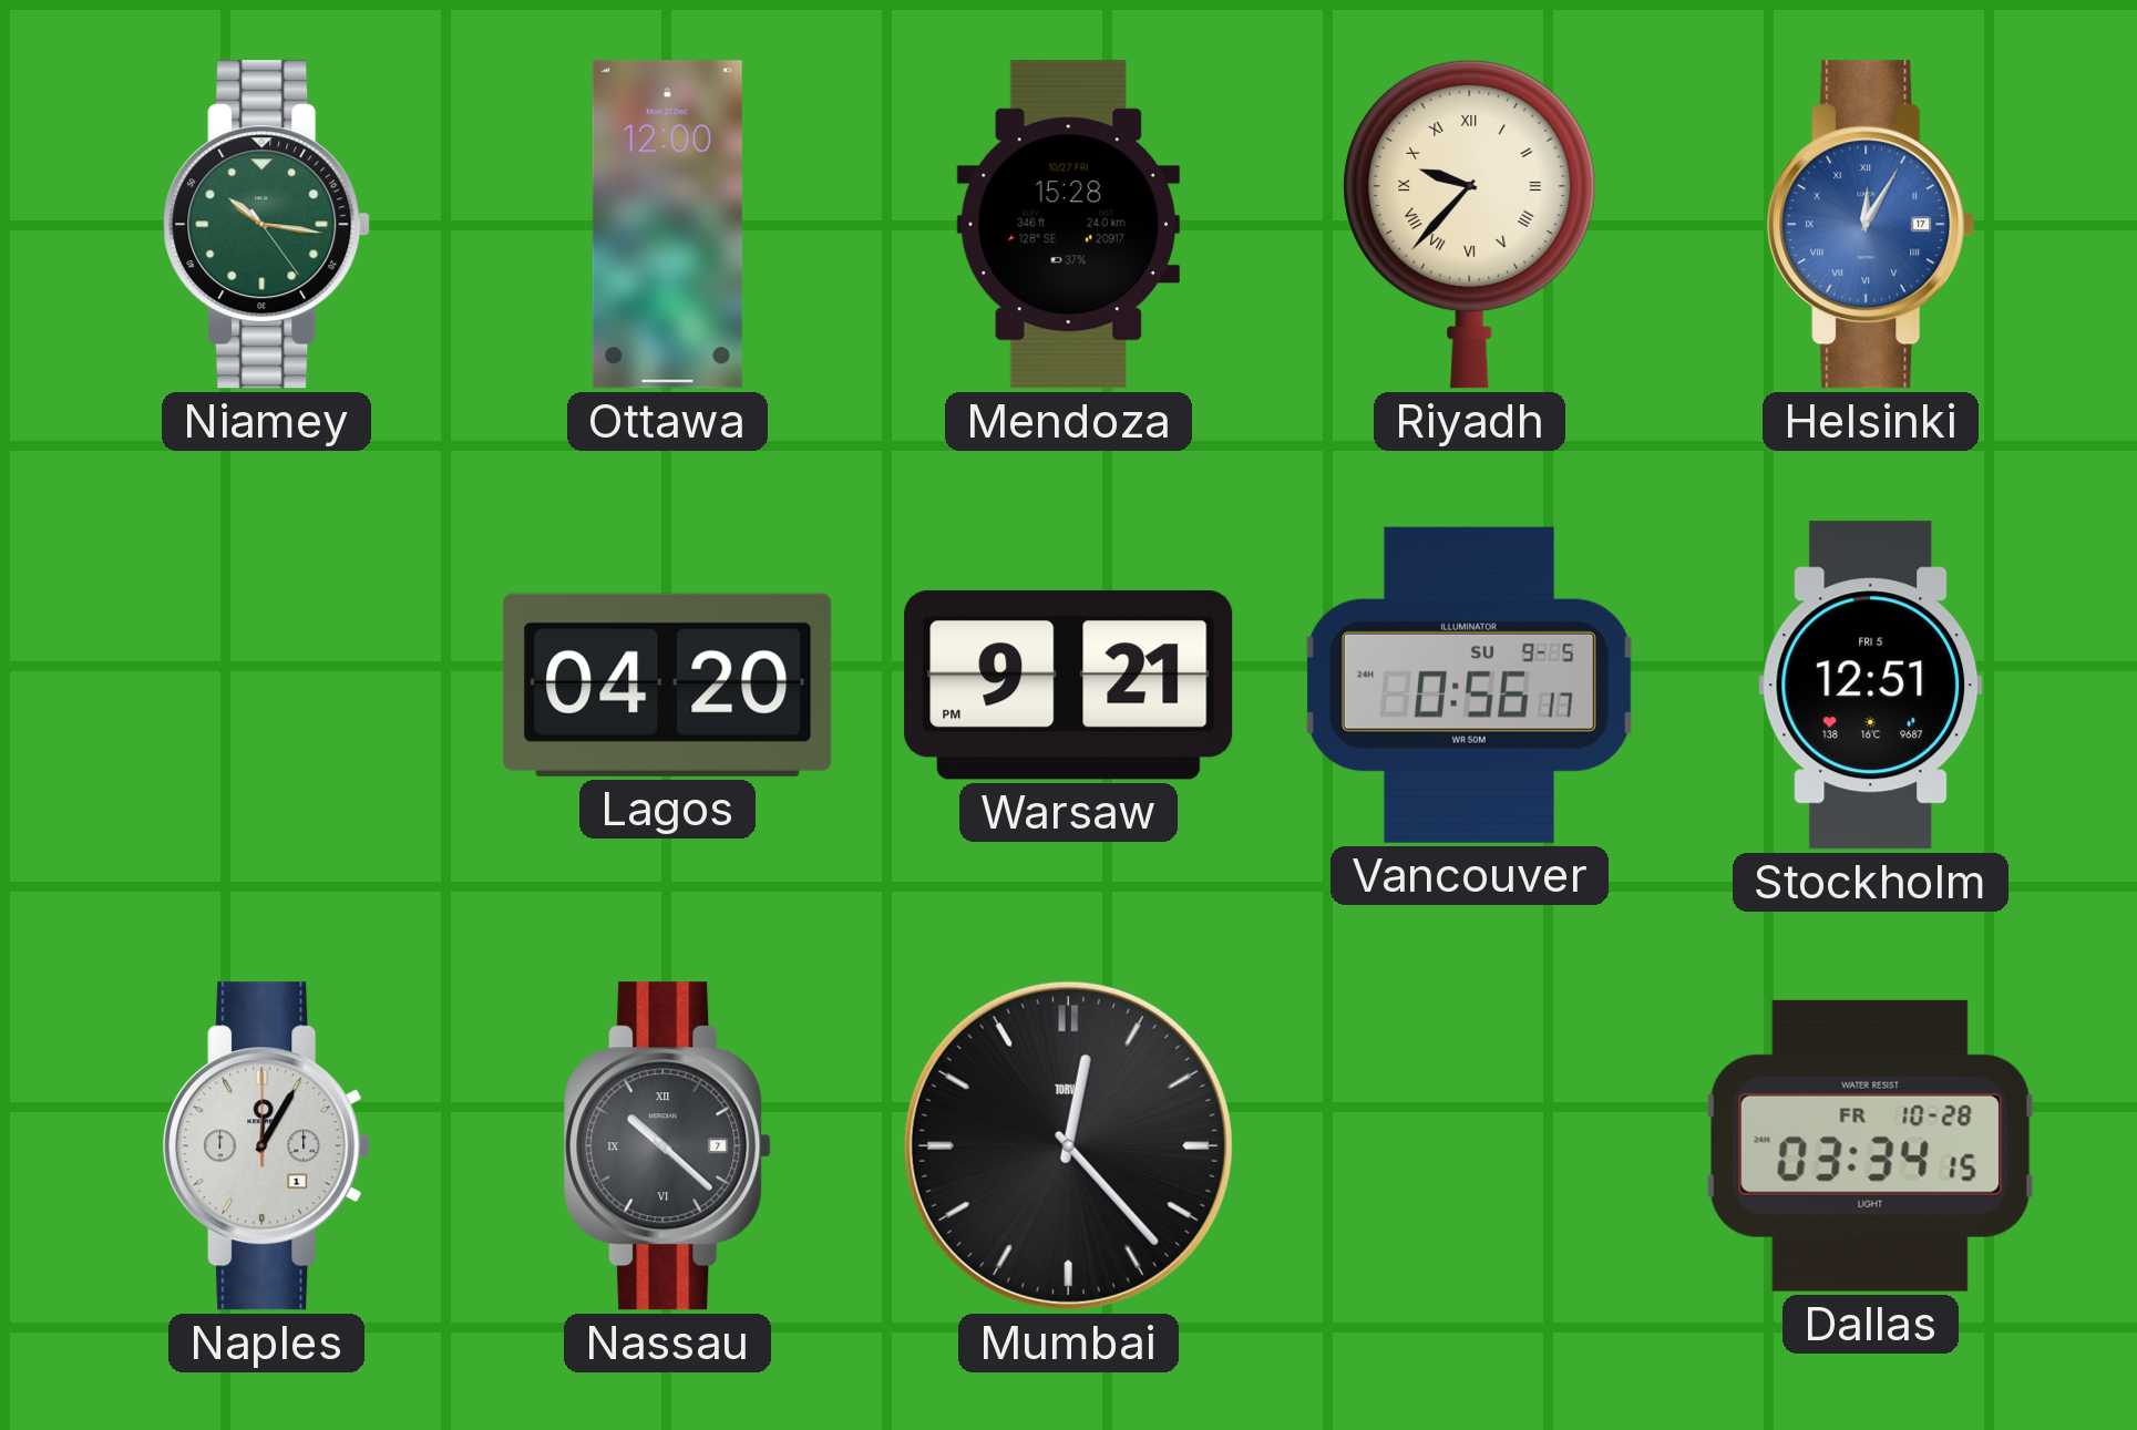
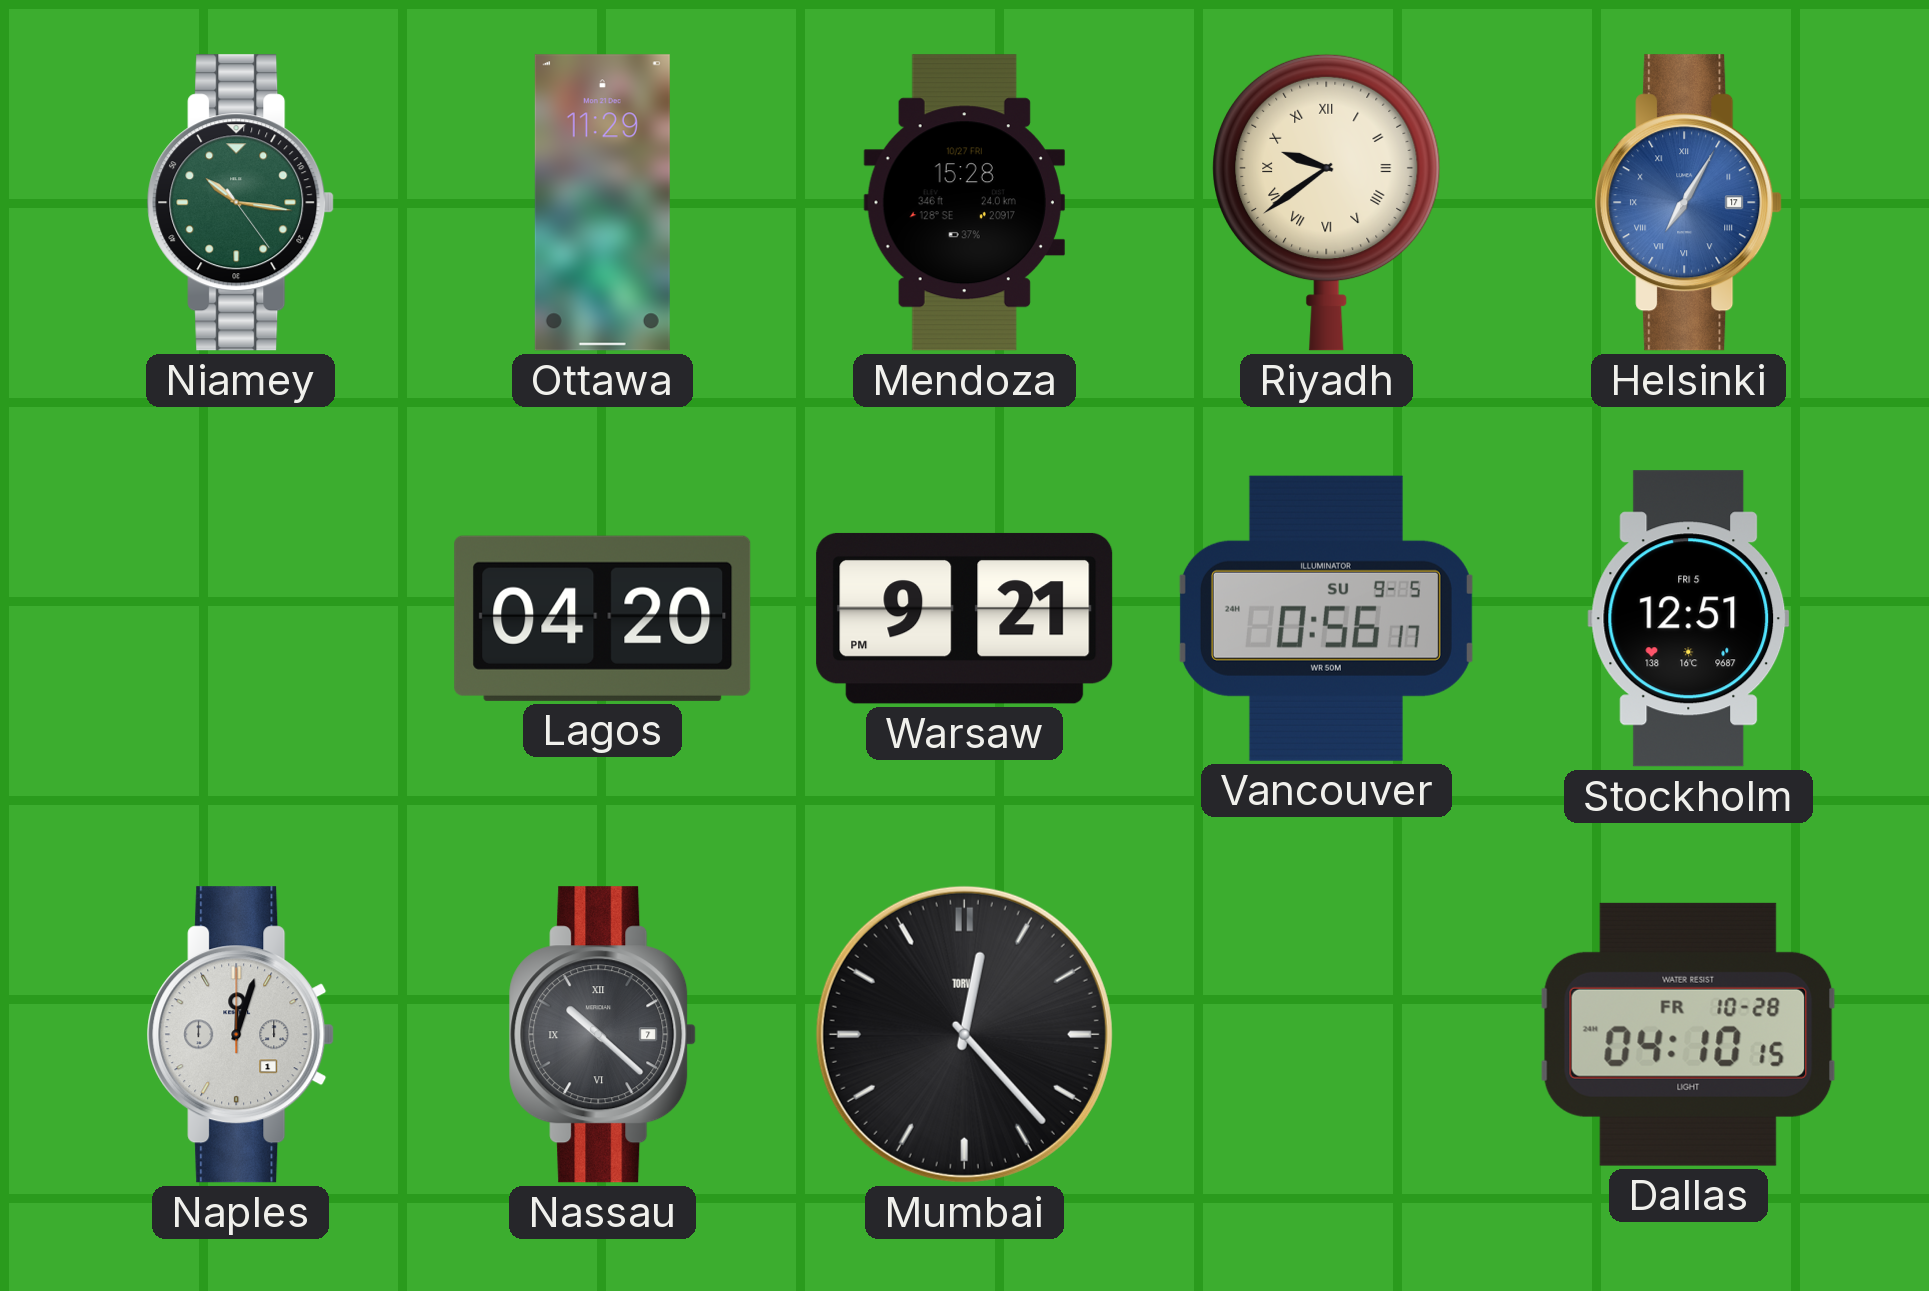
Ottawa: 12:00 -> 11:29
Riyadh: 9:37 -> 9:39
Helsinki: 12:05 -> 7:05
Naples: 12:05 -> 12:03
Dallas: 03:34 -> 04:10
